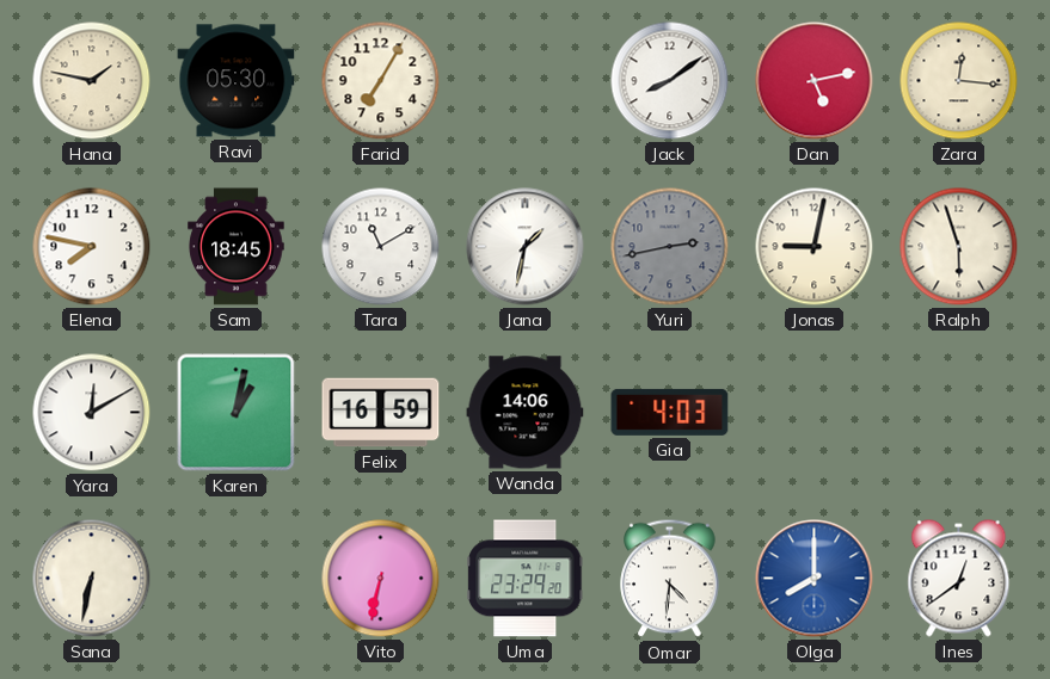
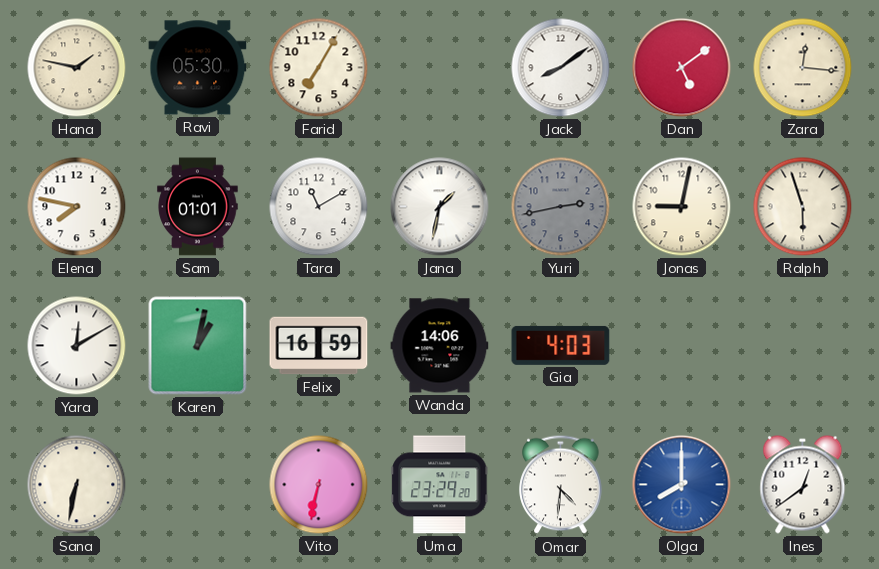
Dan: 5:13 -> 5:09
Sam: 18:45 -> 01:01
